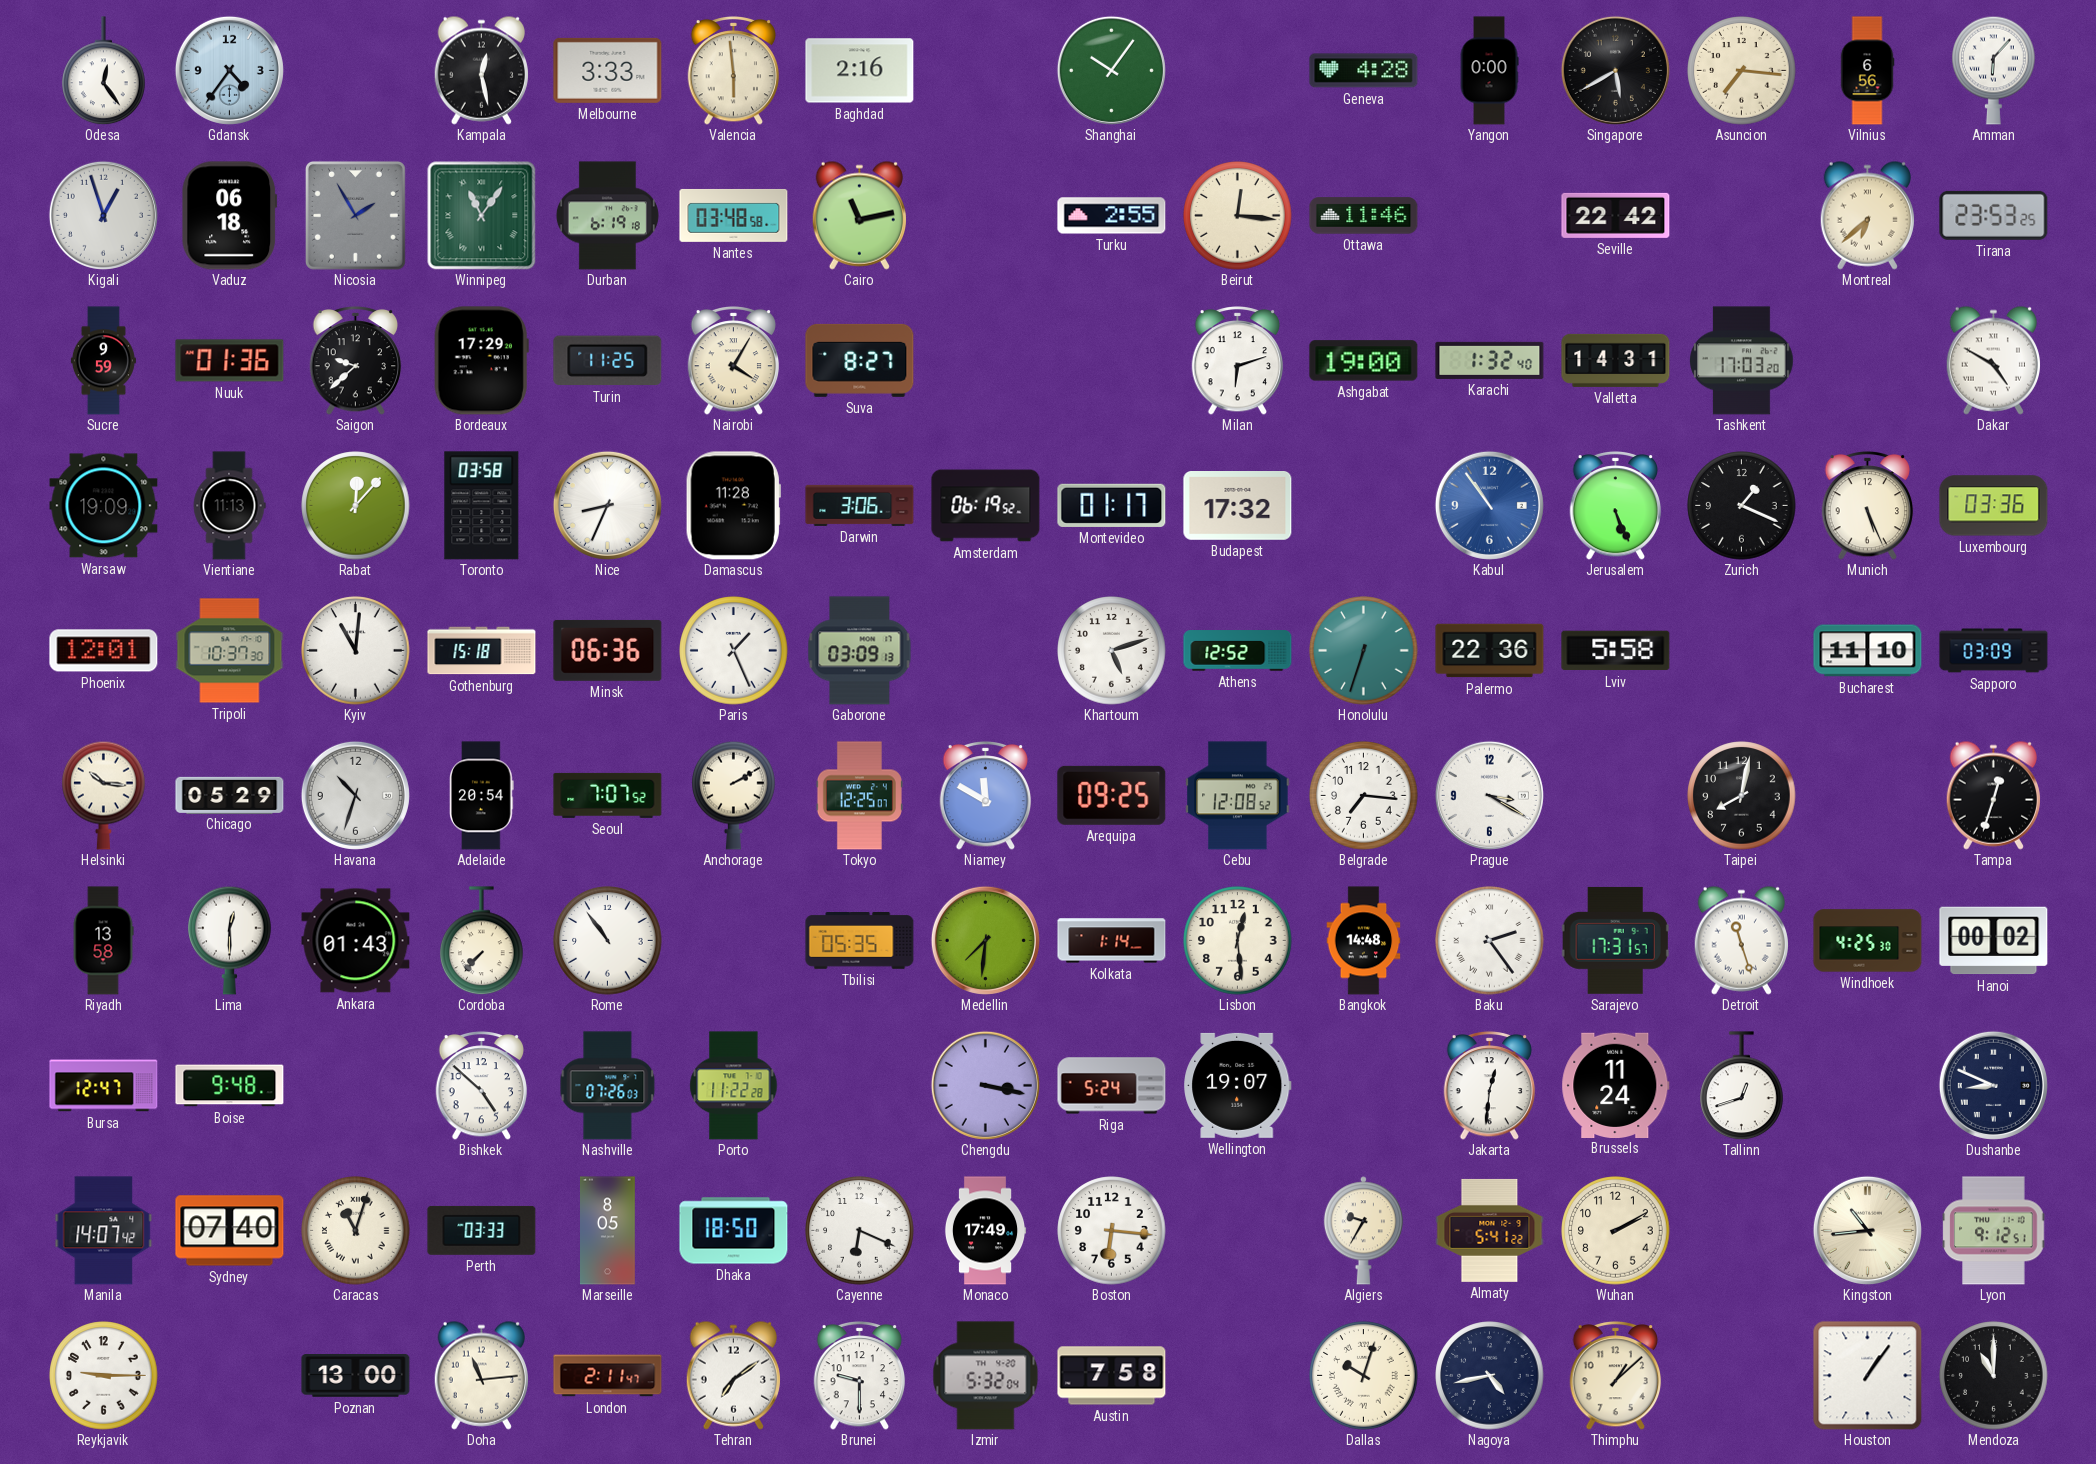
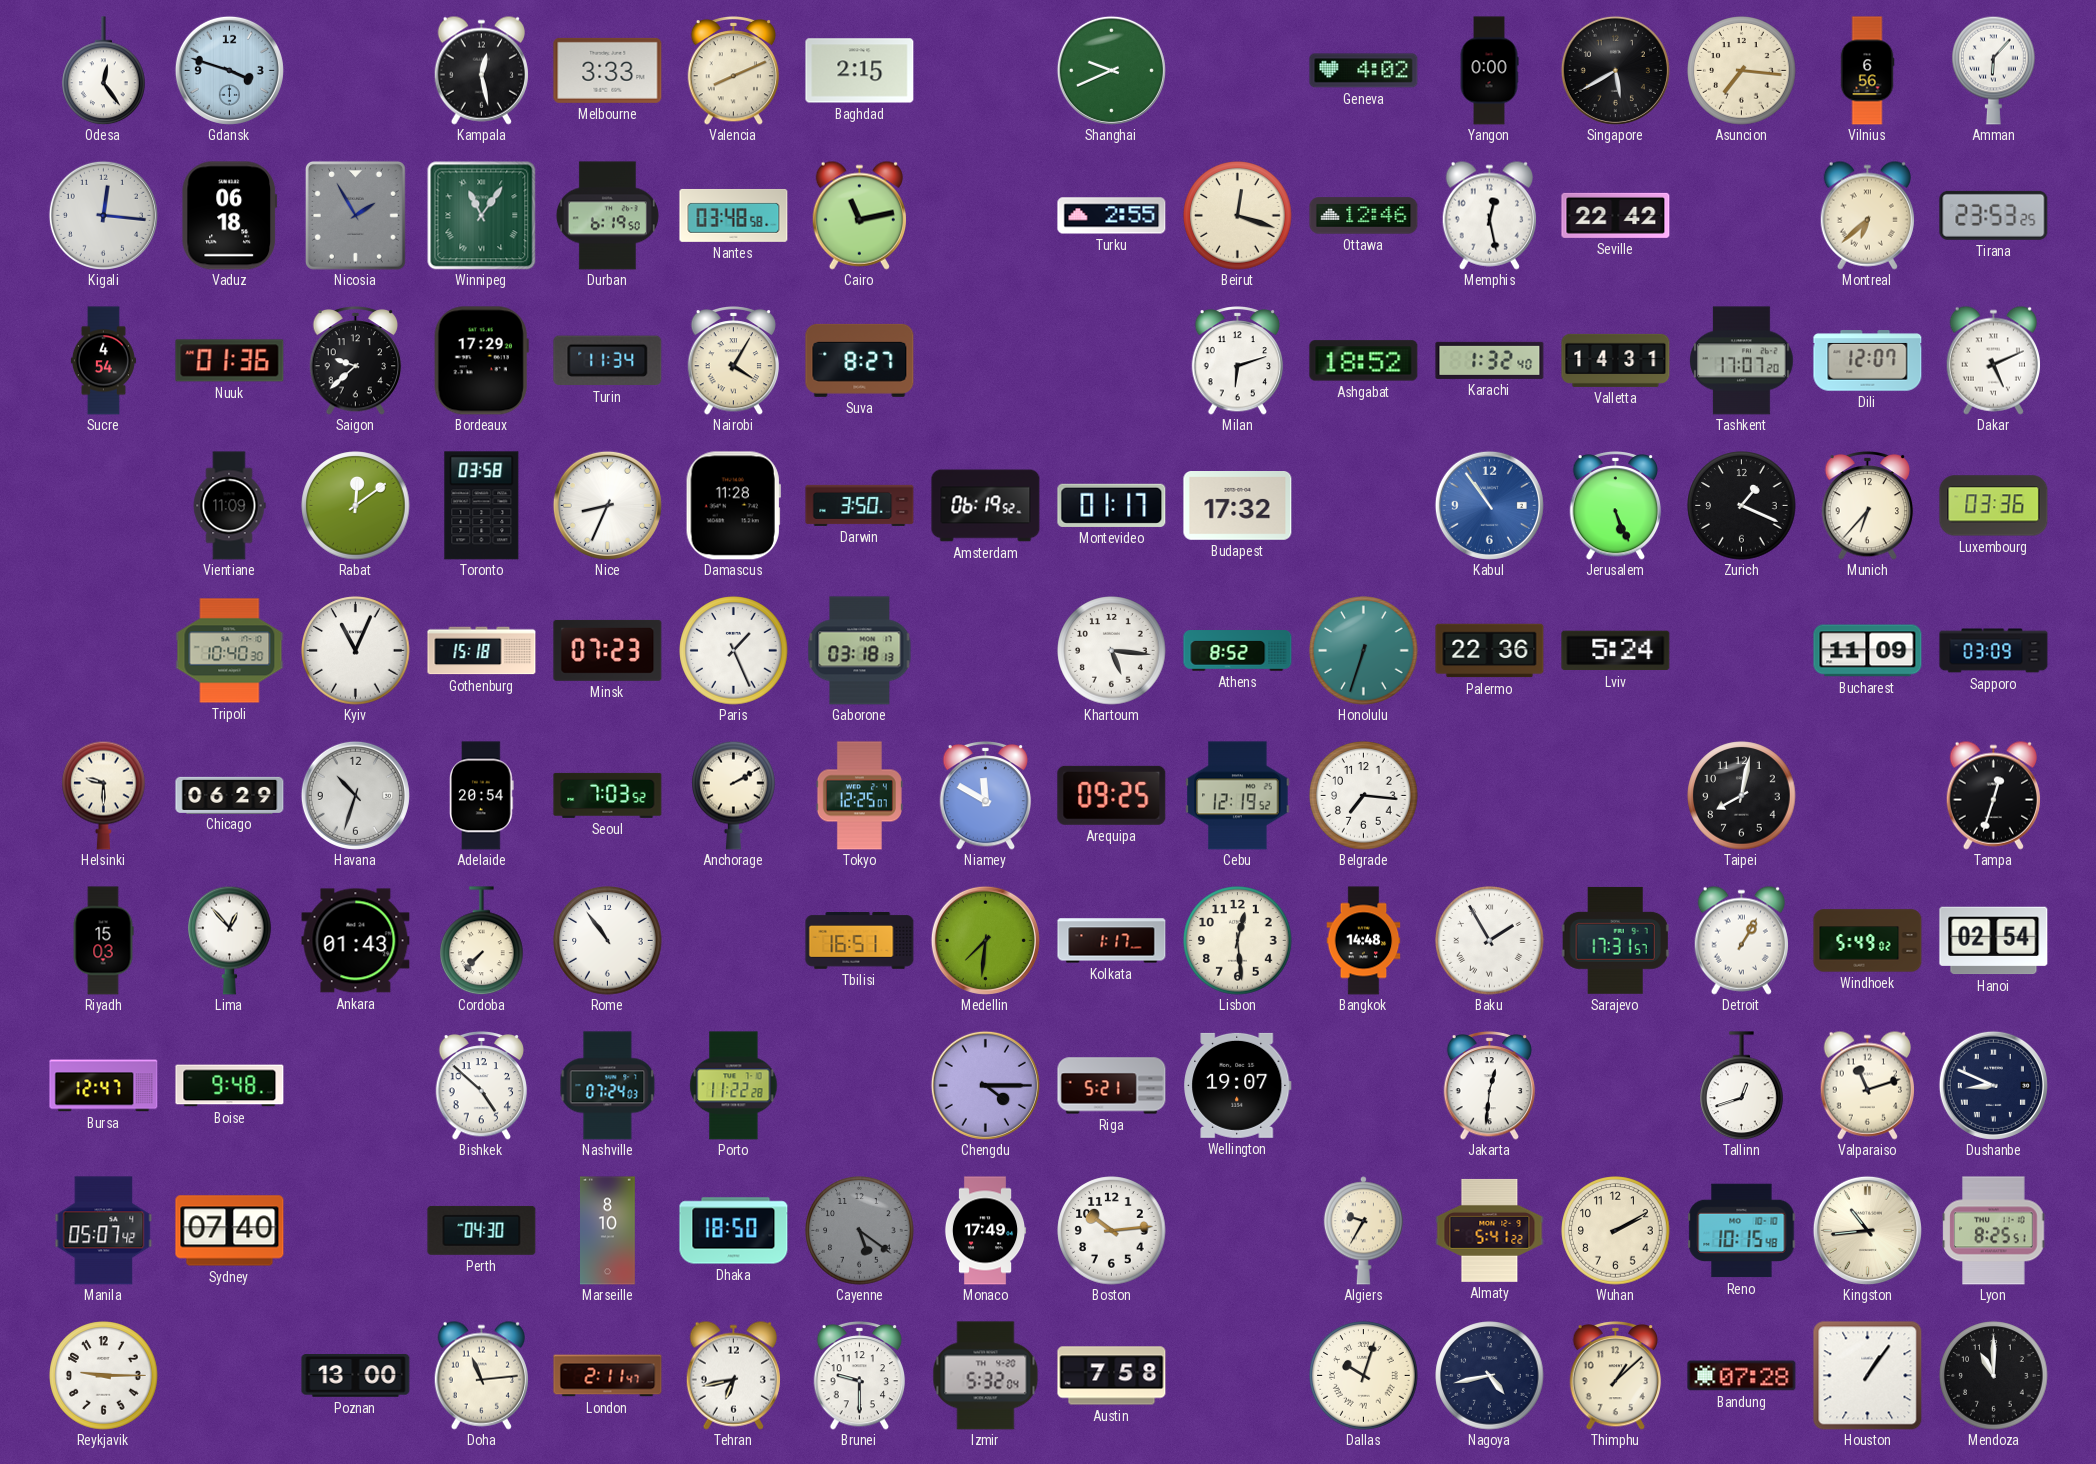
Gdansk: 4:36 -> 3:48
Valencia: 5:59 -> 8:11
Baghdad: 2:16 -> 2:15
Shanghai: 10:06 -> 9:41
Geneva: 4:28 -> 4:02
Kigali: 12:57 -> 12:16
Durban: 6:19:18 -> 6:19:50
Beirut: 12:16 -> 12:18
Ottawa: 11:46 -> 12:46
Memphis: none -> 12:28
Sucre: 9:59 -> 4:54
Turin: 11:25 -> 11:34
Ashgabat: 19:00 -> 18:52
Tashkent: 17:03 -> 17:07
Dili: none -> 12:07
Dakar: 4:50 -> 5:11
Warsaw: 19:09 -> none
Vientiane: 11:13 -> 11:09
Rabat: 12:07 -> 12:09
Darwin: 3:06 -> 3:50
Munich: 5:26 -> 6:37
Phoenix: 12:01 -> none
Tripoli: 10:37 -> 10:40
Kyiv: 11:01 -> 11:04
Minsk: 06:36 -> 07:23
Gaborone: 03:09 -> 03:18
Khartoum: 5:12 -> 5:16
Athens: 12:52 -> 8:52
Lviv: 5:58 -> 5:24
Bucharest: 11:10 -> 11:09
Helsinki: 10:16 -> 9:30
Chicago: 05:29 -> 06:29
Seoul: 7:07 -> 7:03
Cebu: 12:08 -> 12:19
Prague: 3:20 -> none
Riyadh: 13:58 -> 15:03
Lima: 12:30 -> 12:53
Tbilisi: 05:35 -> 16:51
Kolkata: 1:14 -> 1:17
Baku: 2:24 -> 1:55
Detroit: 11:27 -> 1:05
Windhoek: 4:25 -> 5:49
Hanoi: 00:02 -> 02:54
Nashville: 07:26 -> 07:24
Chengdu: 3:17 -> 4:15
Riga: 5:24 -> 5:21
Brussels: 11:24 -> none
Valparaiso: none -> 11:12
Manila: 14:07 -> 05:07
Caracas: 11:03 -> none
Perth: 03:33 -> 04:30
Marseille: 8:05 -> 8:10
Cayenne: 6:19 -> 5:21
Cayenne dial: white -> grey
Boston: 6:16 -> 10:14
Reno: none -> 10:15
Lyon: 9:12 -> 8:25
Tehran: 7:09 -> 6:43
Bandung: none -> 07:28
